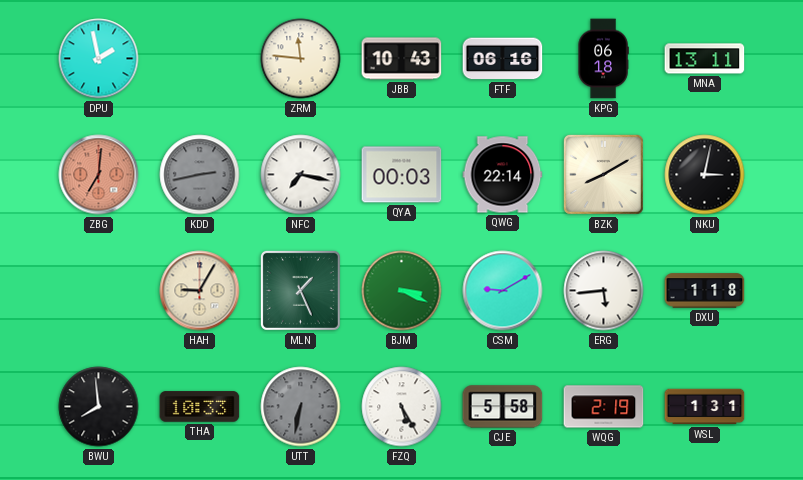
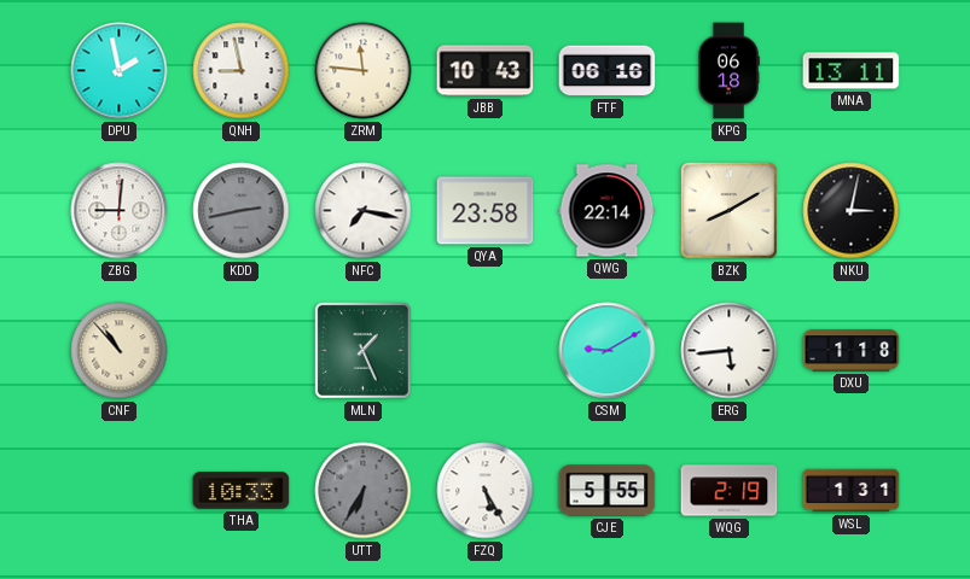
QNH: none -> 8:58
ZBG: 7:01 -> 9:01
ZBG dial: salmon -> white
QYA: 00:03 -> 23:58
CNF: none -> 10:53
HAH: 9:05 -> none
BJM: 3:19 -> none
BWU: 7:59 -> none
UTT: 6:32 -> 6:35
CJE: 5:58 -> 5:55
